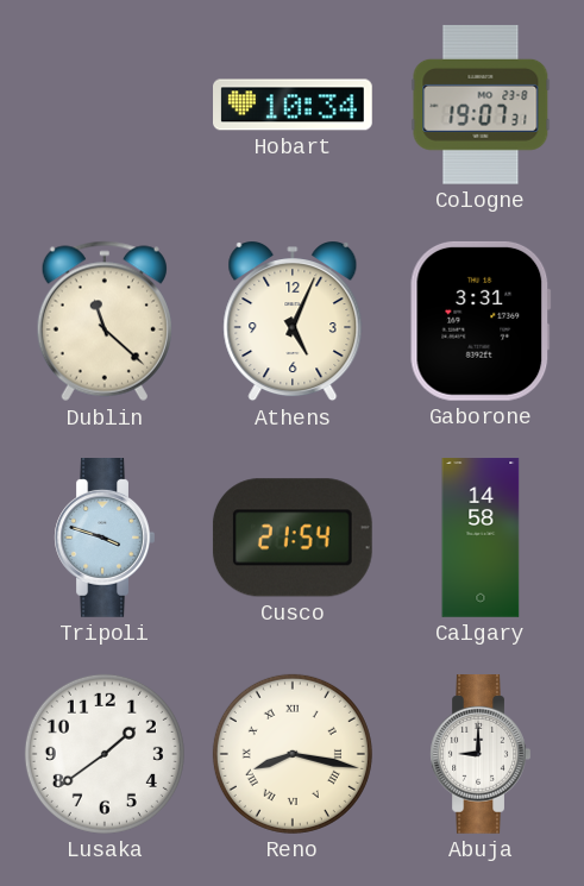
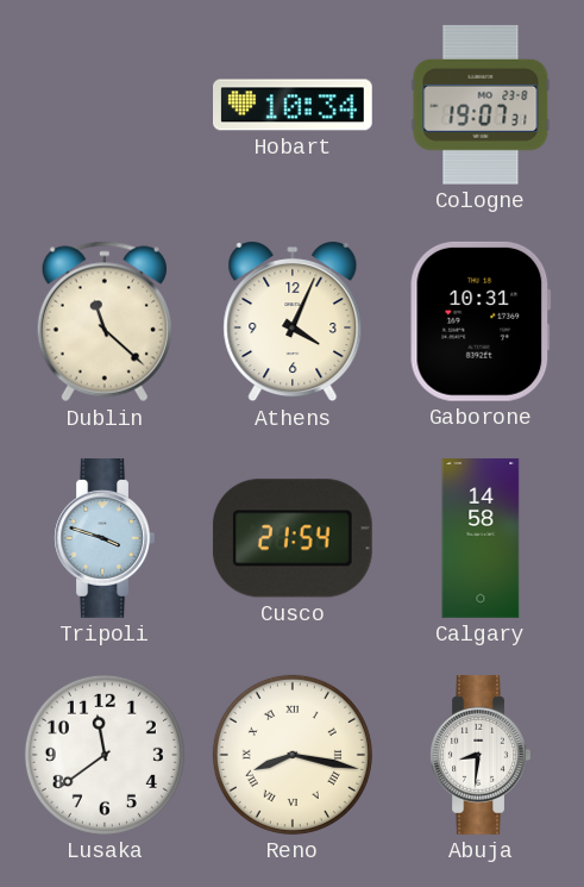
Athens: 5:04 -> 4:04
Gaborone: 3:31 -> 10:31
Lusaka: 1:39 -> 11:39
Abuja: 9:00 -> 8:31
